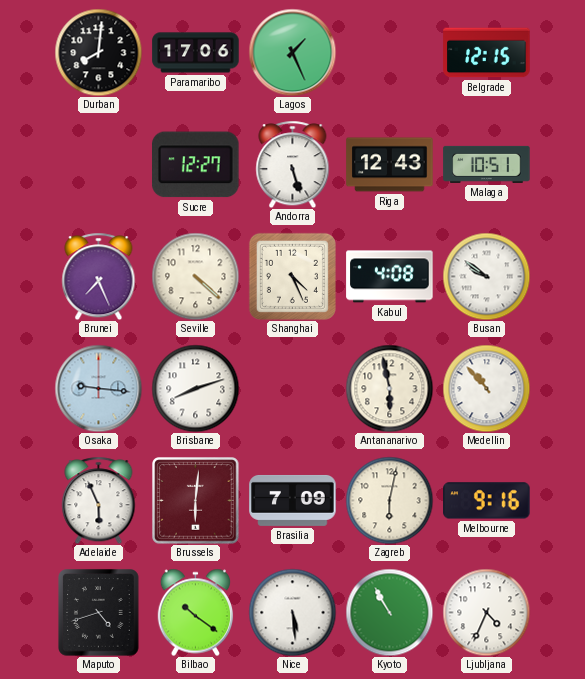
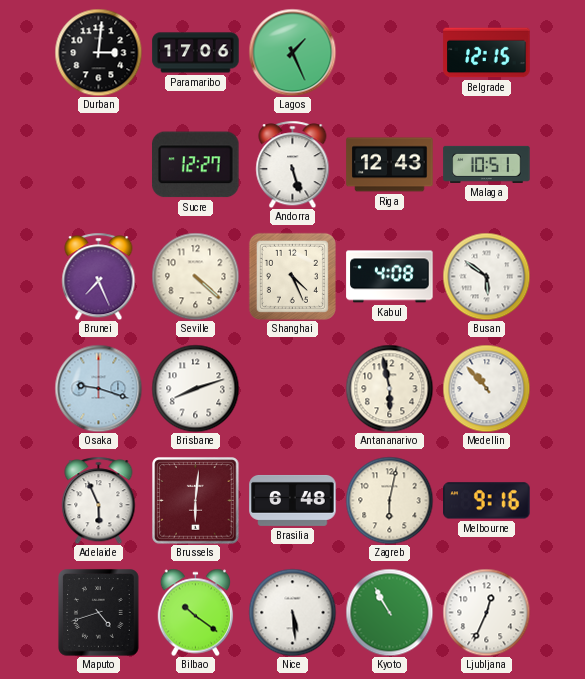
Durban: 8:01 -> 3:01
Busan: 9:51 -> 5:51
Osaka: 9:16 -> 9:18
Brasilia: 7:09 -> 6:48
Ljubljana: 4:34 -> 12:34
